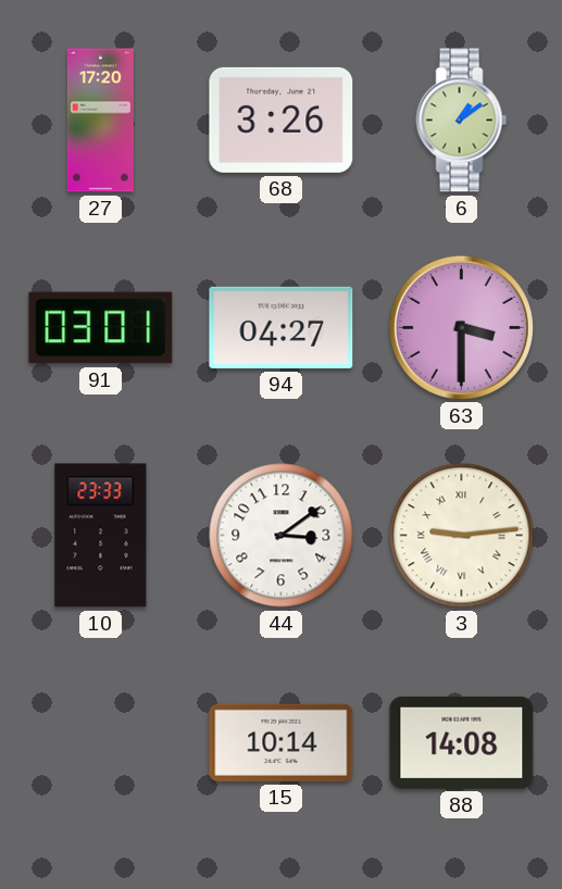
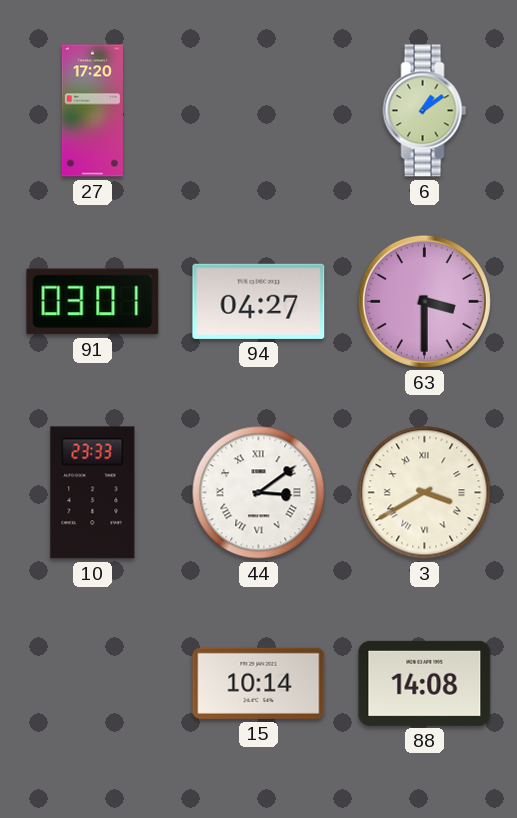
68: 3:26 -> none
44 numerals: Arabic -> Roman
3: 9:14 -> 3:40
